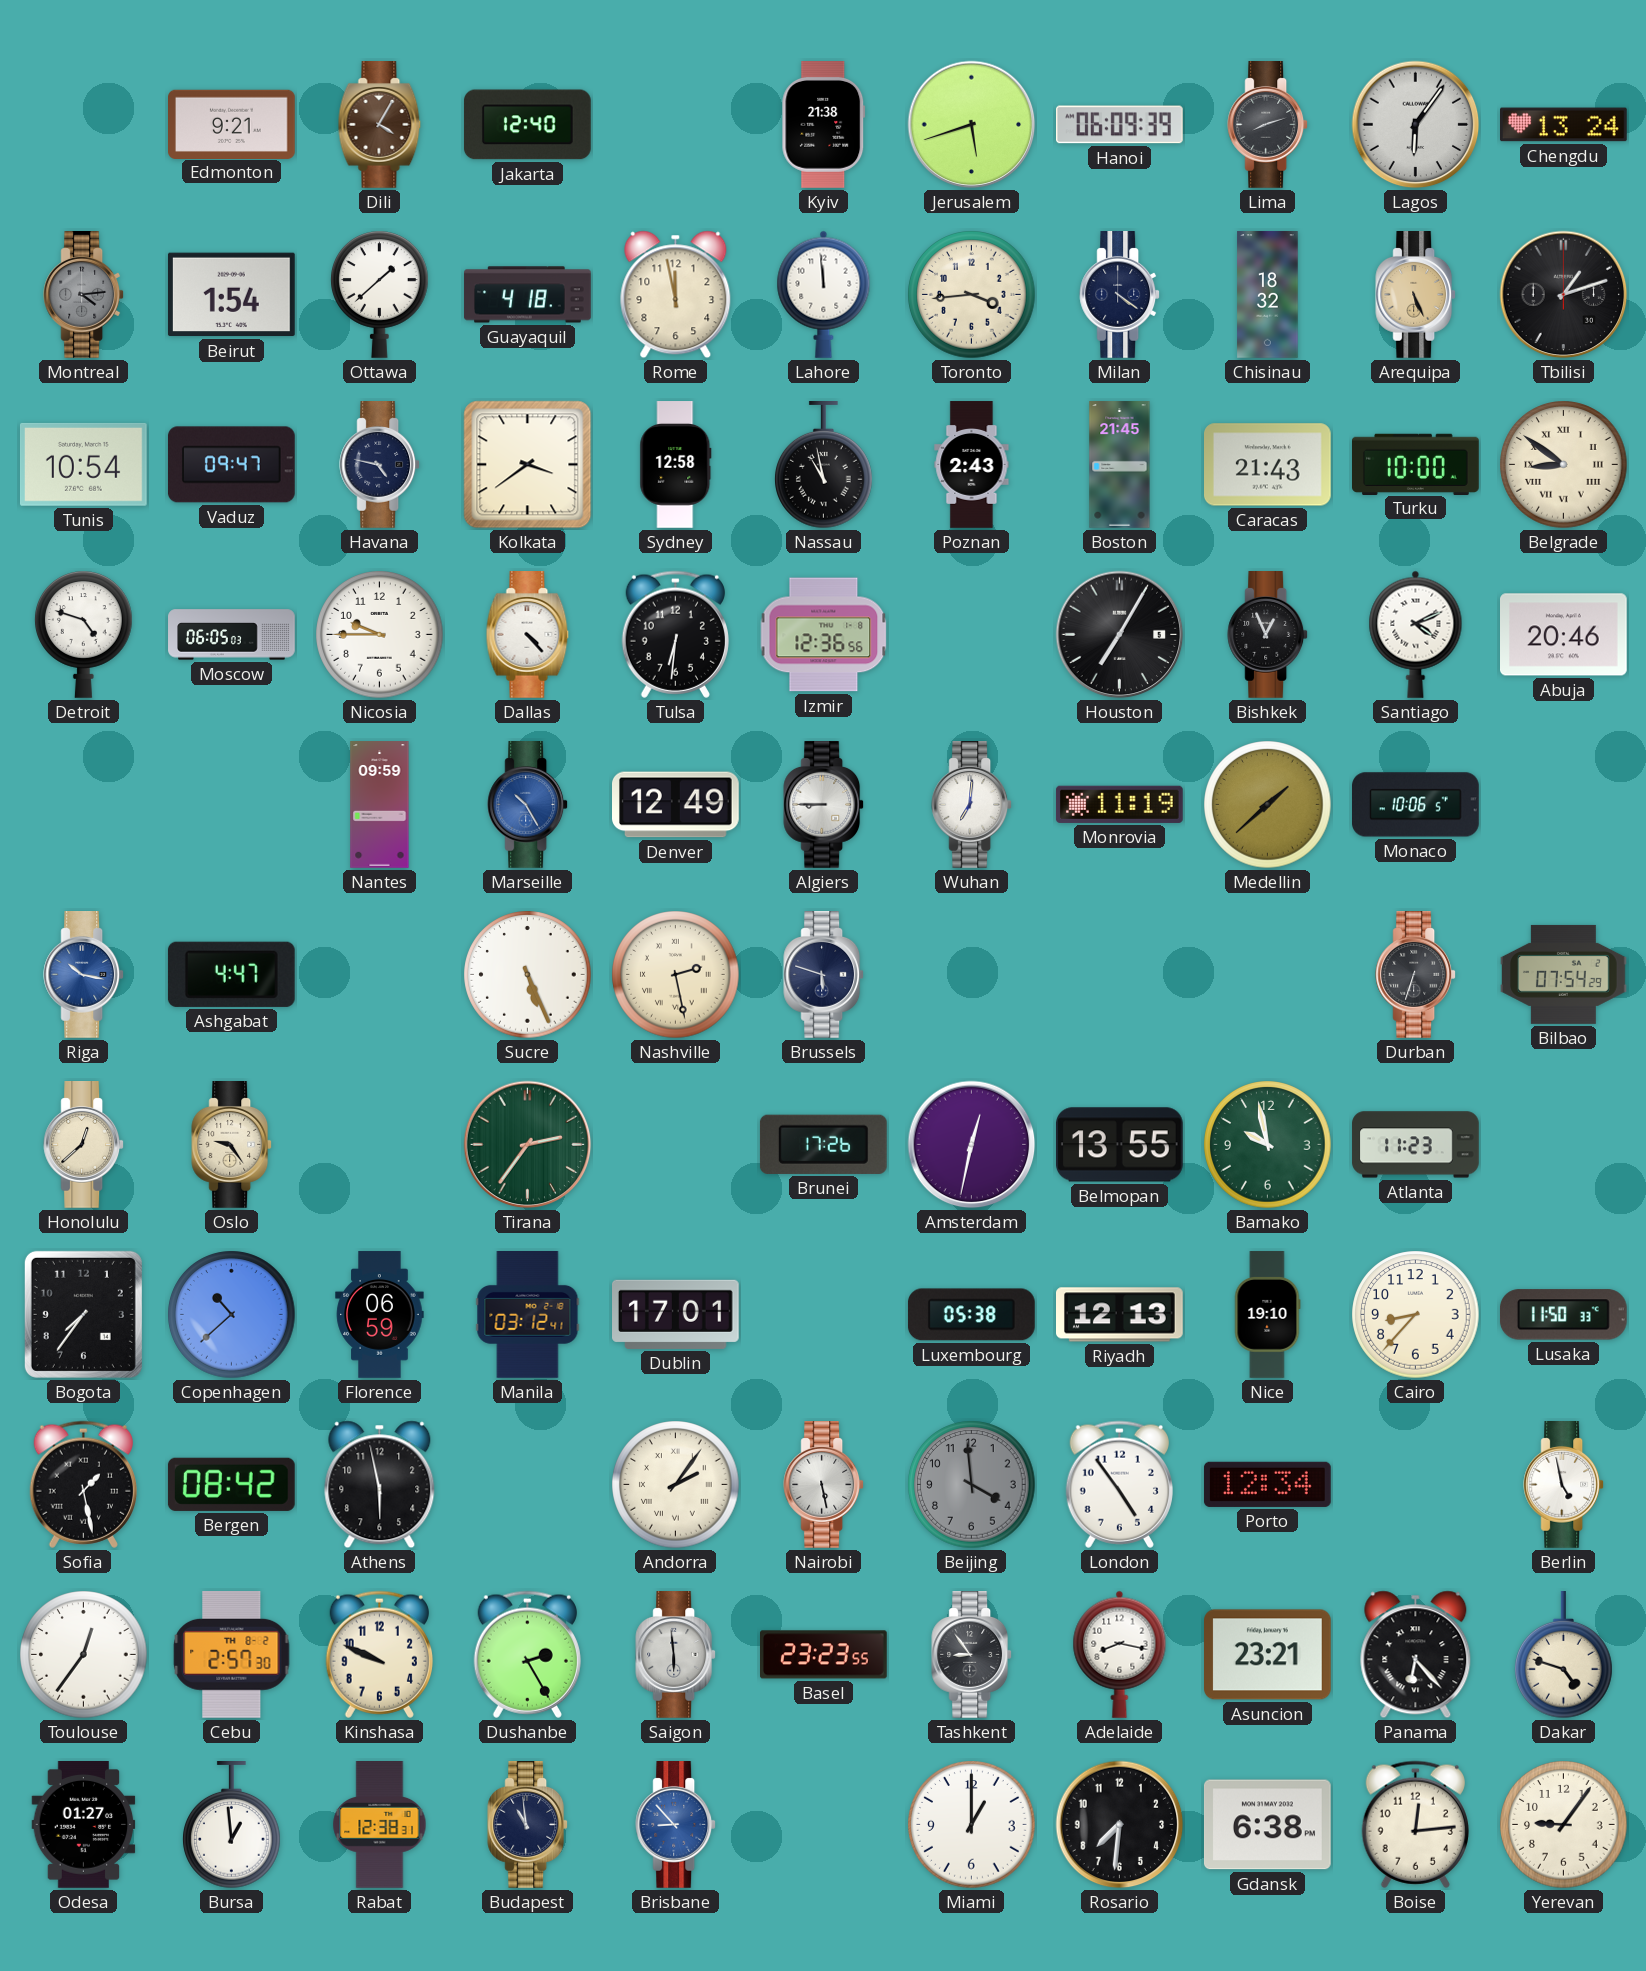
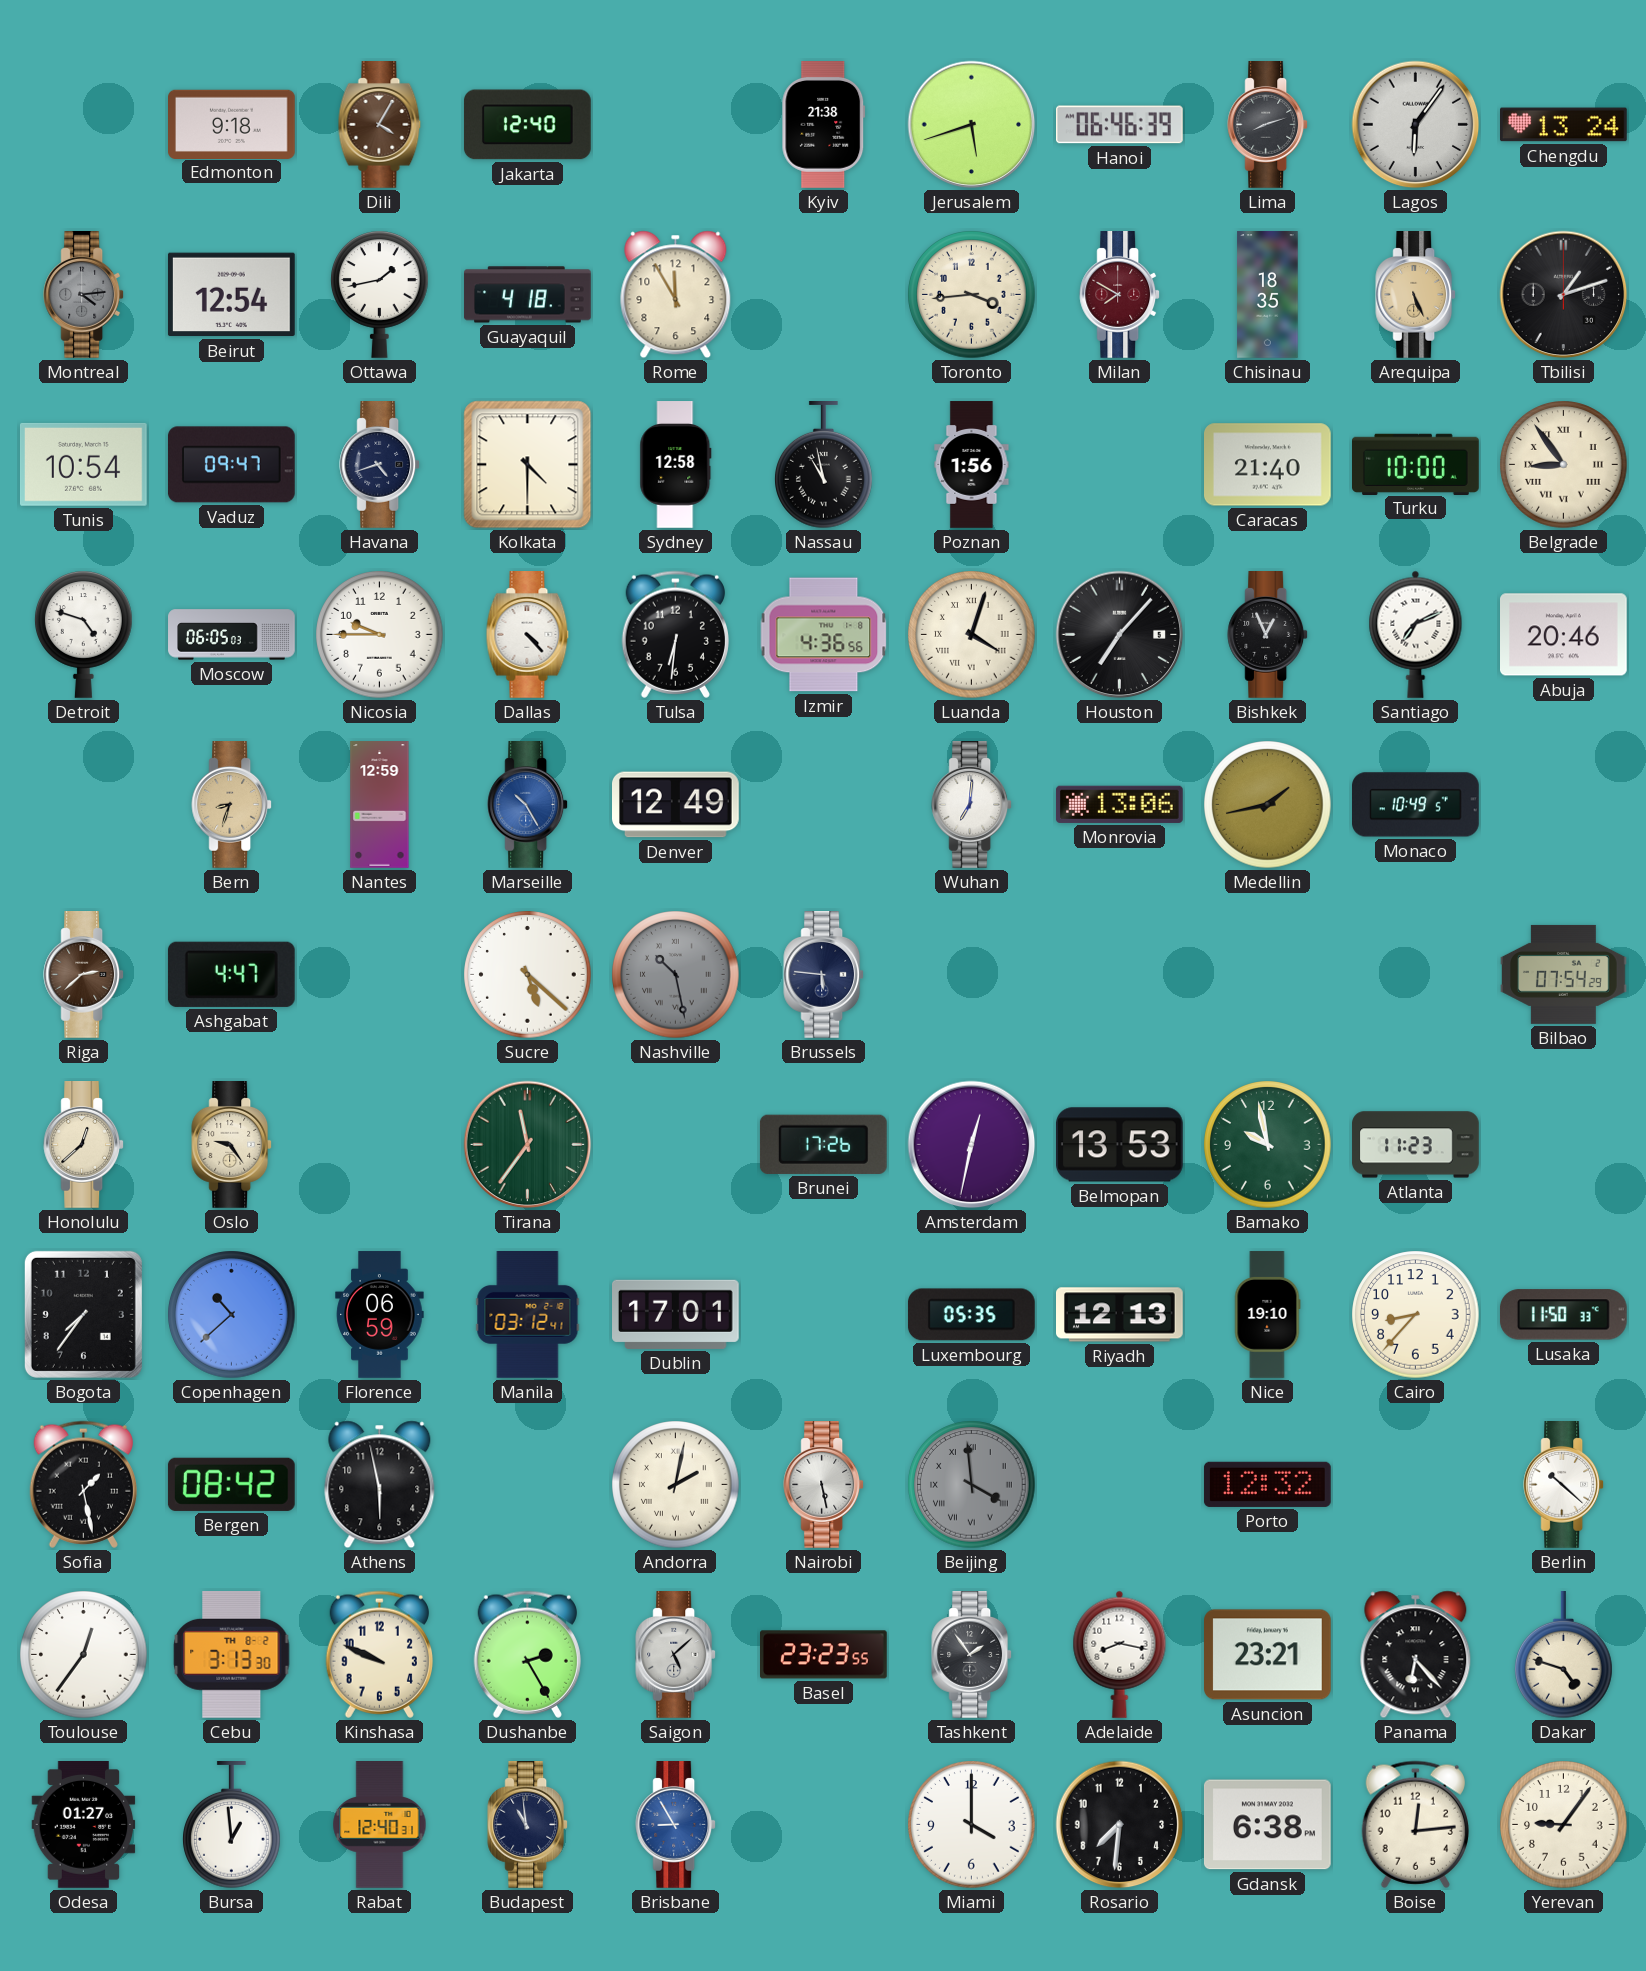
Edmonton: 9:21 -> 9:18
Hanoi: 06:09 -> 06:46
Beirut: 1:54 -> 12:54
Ottawa: 1:38 -> 1:43
Rome: 11:58 -> 11:55
Lahore: 11:59 -> none
Milan: 4:21 -> 7:50
Milan dial: navy -> burgundy
Chisinau: 18:32 -> 18:35
Havana: 4:47 -> 4:42
Kolkata: 3:39 -> 4:30
Poznan: 2:43 -> 1:56
Boston: 21:45 -> none
Caracas: 21:43 -> 21:40
Belgrade: 8:51 -> 8:54
Izmir: 12:36 -> 4:36
Luanda: none -> 4:03
Houston: 7:05 -> 7:07
Santiago: 4:11 -> 7:11
Bern: none -> 8:33
Nantes: 09:59 -> 12:59
Algiers: 8:45 -> none
Monrovia: 11:19 -> 13:06
Medellin: 1:38 -> 1:43
Monaco: 10:06 -> 10:49
Riga: 10:17 -> 2:38
Riga dial: blue -> brown
Sucre: 5:26 -> 5:22
Nashville: 2:28 -> 10:28
Nashville dial: cream -> grey
Brussels: 5:48 -> 5:46
Durban: 6:33 -> none
Tirana: 2:36 -> 11:36
Belmopan: 13:55 -> 13:53
Luxembourg: 05:38 -> 05:35
Andorra: 2:06 -> 2:02
Beijing numerals: Arabic -> Roman
London: 4:54 -> none
Porto: 12:34 -> 12:32
Berlin: 4:58 -> 10:22
Cebu: 2:57 -> 3:13
Saigon: 5:59 -> 5:08
Tashkent: 8:54 -> 1:54
Rabat: 12:38 -> 12:40
Brisbane: 8:53 -> 8:55
Miami: 1:00 -> 4:00
